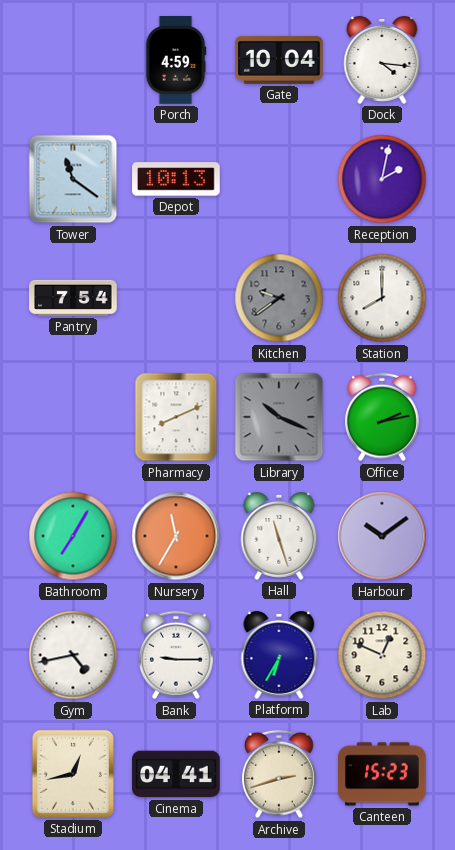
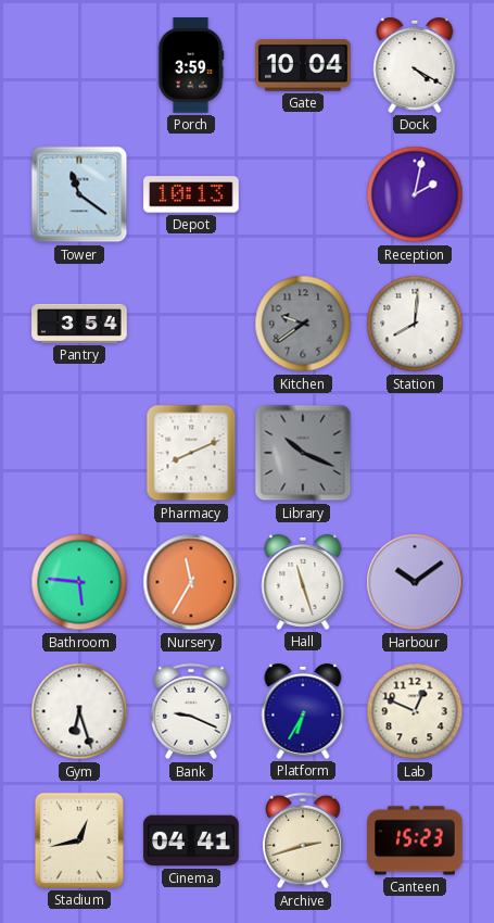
Porch: 4:59 -> 3:59
Dock: 4:16 -> 4:20
Pantry: 7:54 -> 3:54
Station: 8:00 -> 8:01
Office: 2:13 -> none
Bathroom: 7:05 -> 5:46
Gym: 4:43 -> 6:27
Bank: 9:15 -> 9:19
